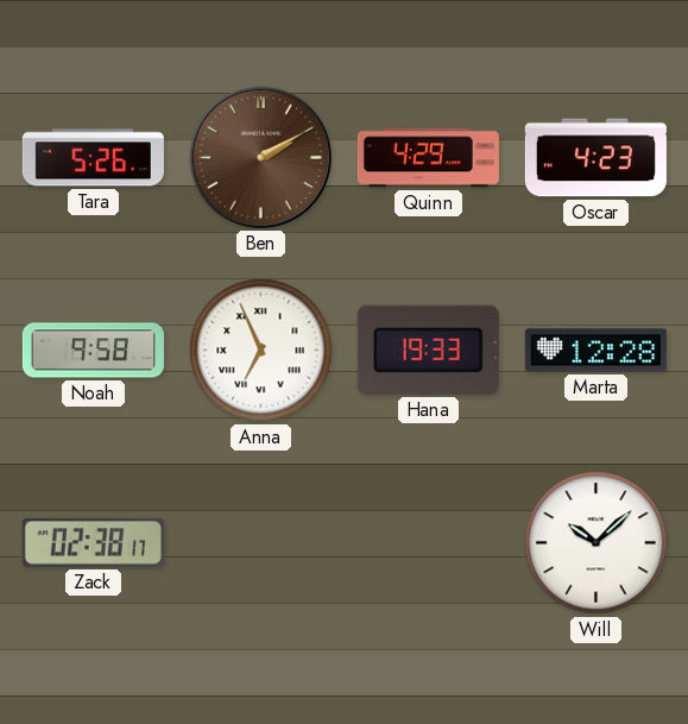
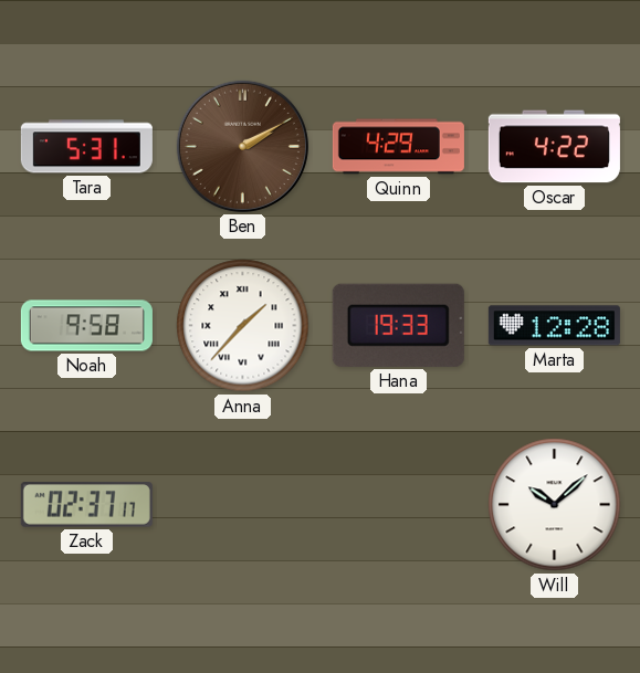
Tara: 5:26 -> 5:31
Oscar: 4:23 -> 4:22
Anna: 6:56 -> 1:37
Zack: 02:38 -> 02:37
